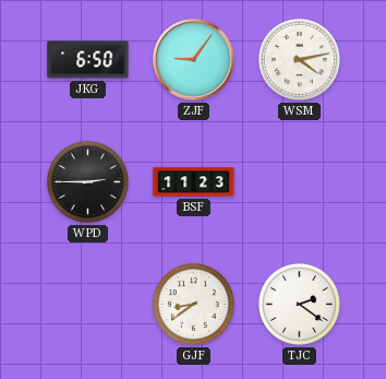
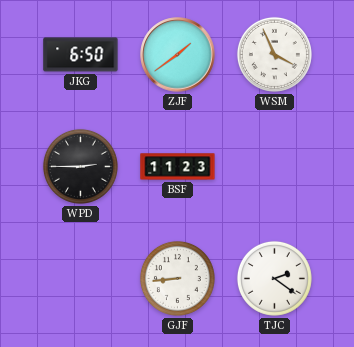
ZJF: 9:06 -> 1:39
WSM: 4:13 -> 3:56
GJF: 8:39 -> 8:44
